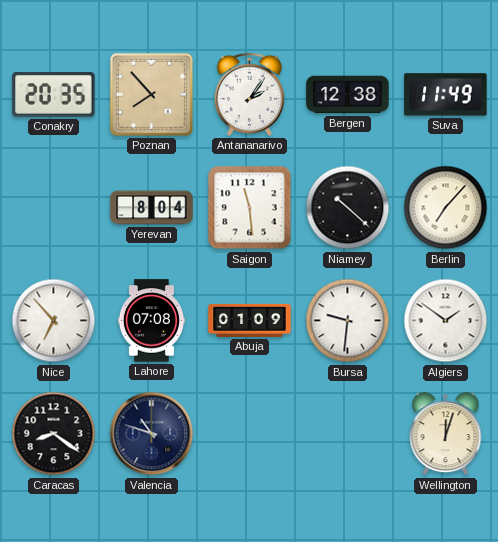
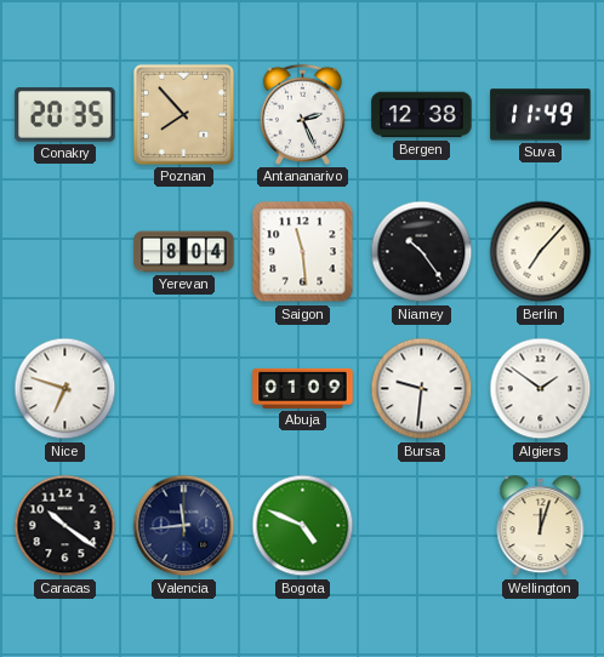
Antananarivo: 2:06 -> 2:26
Niamey: 10:22 -> 10:24
Nice: 6:53 -> 6:48
Lahore: 07:08 -> none
Caracas: 8:21 -> 10:21
Valencia: 10:48 -> 11:44
Bogota: none -> 4:49
